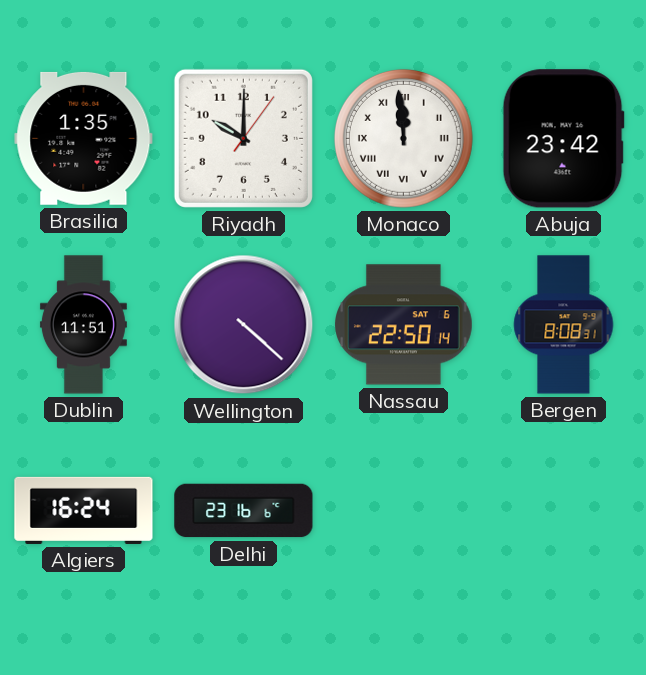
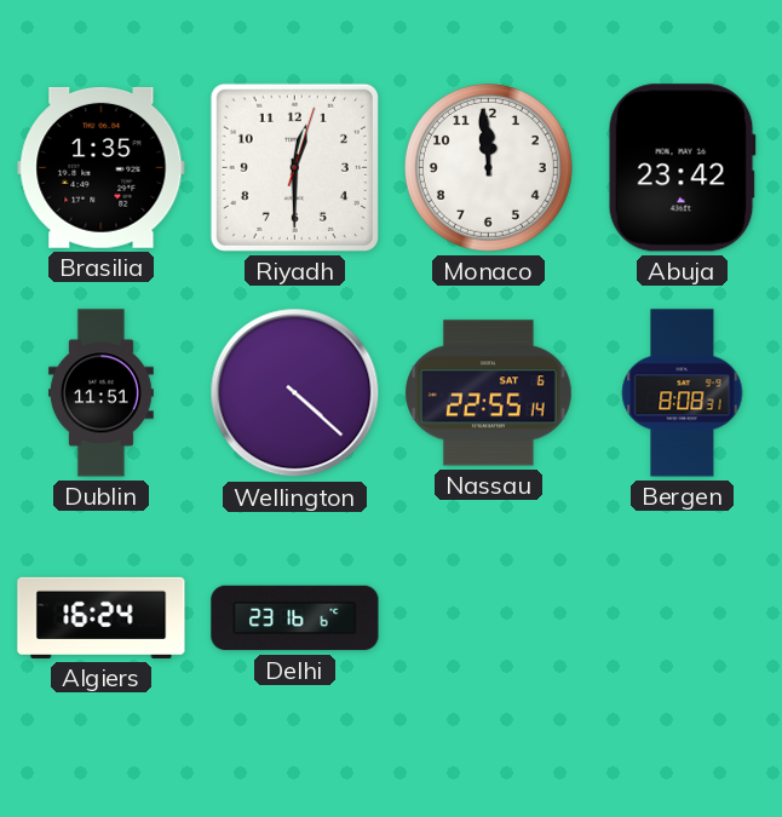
Riyadh: 10:00 -> 12:30
Monaco numerals: Roman -> Arabic
Nassau: 22:50 -> 22:55
